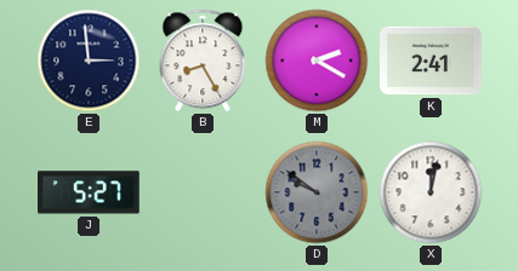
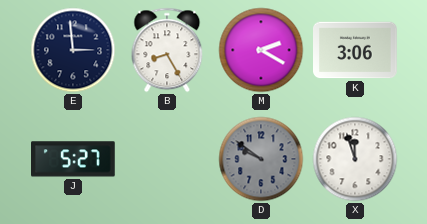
K: 2:41 -> 3:06
X: 12:02 -> 11:57
